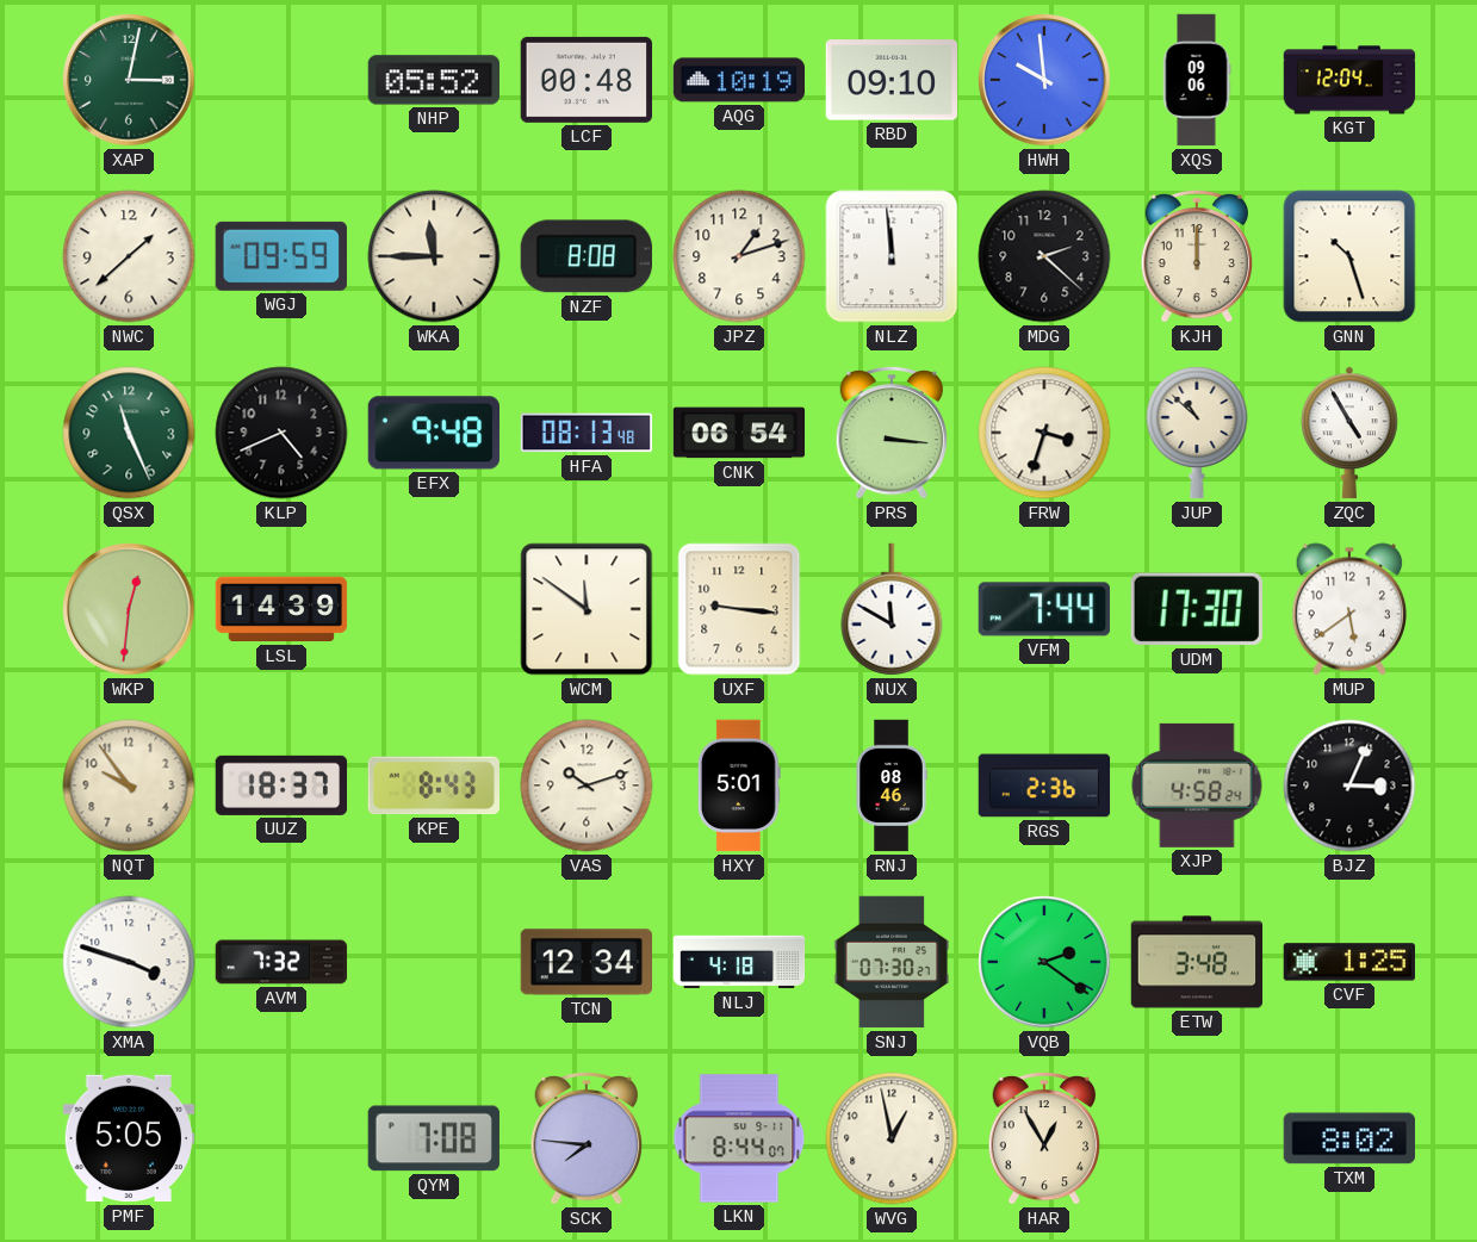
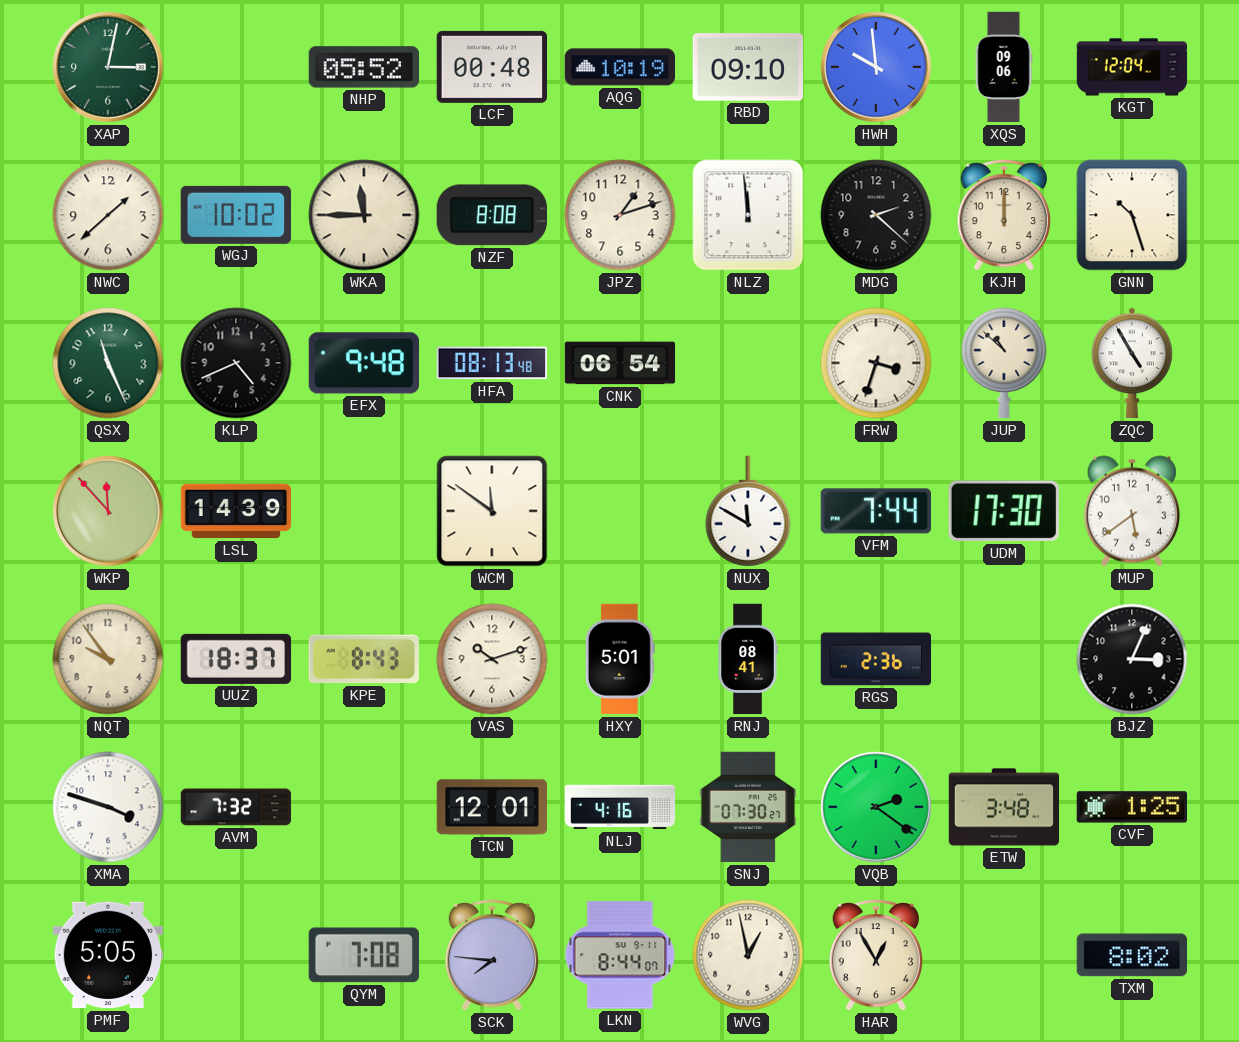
WGJ: 09:59 -> 10:02
PRS: 3:16 -> none
WKP: 12:31 -> 11:53
UXF: 9:16 -> none
RNJ: 08:46 -> 08:41
XJP: 4:58 -> none
TCN: 12:34 -> 12:01
NLJ: 4:18 -> 4:16
